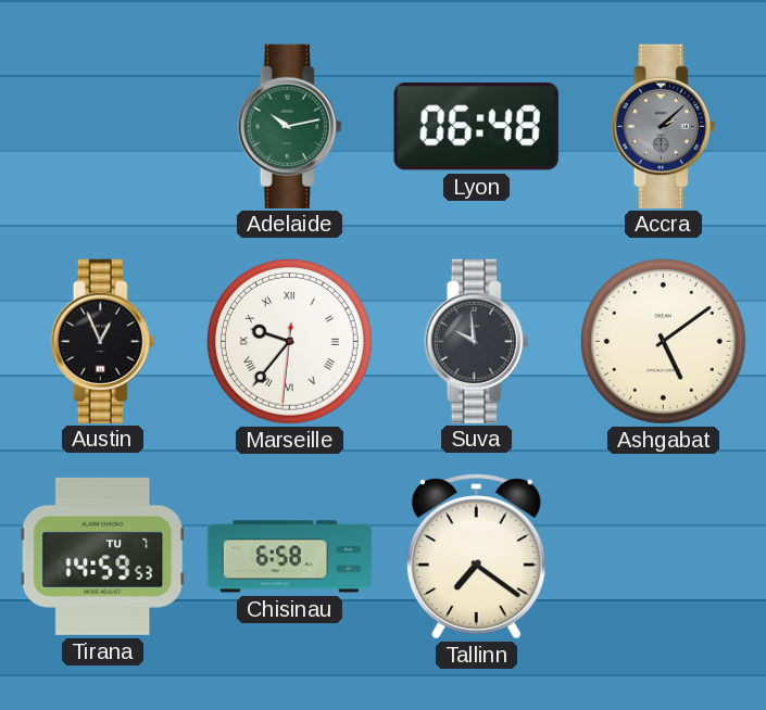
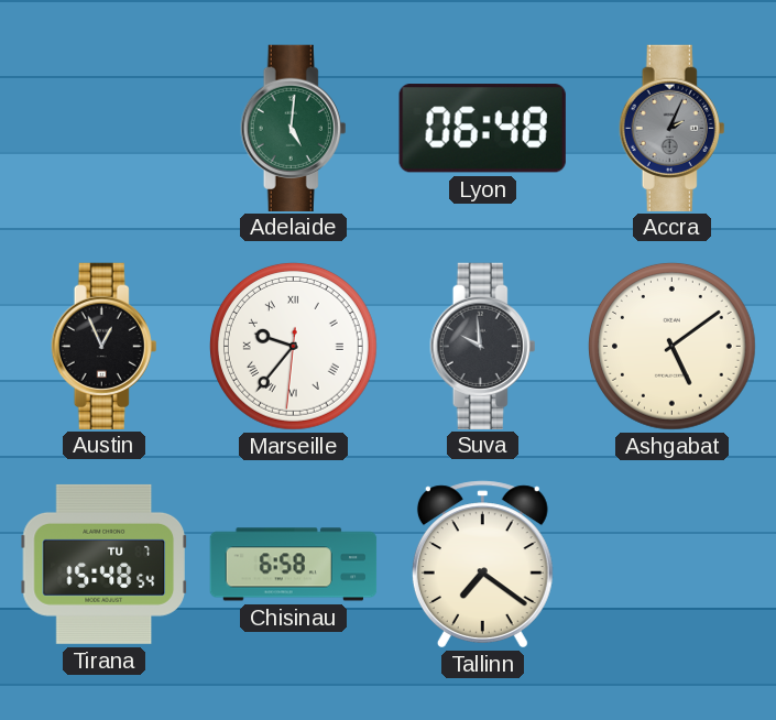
Adelaide: 10:13 -> 5:01
Accra: 2:08 -> 2:04
Tirana: 14:59 -> 15:48
